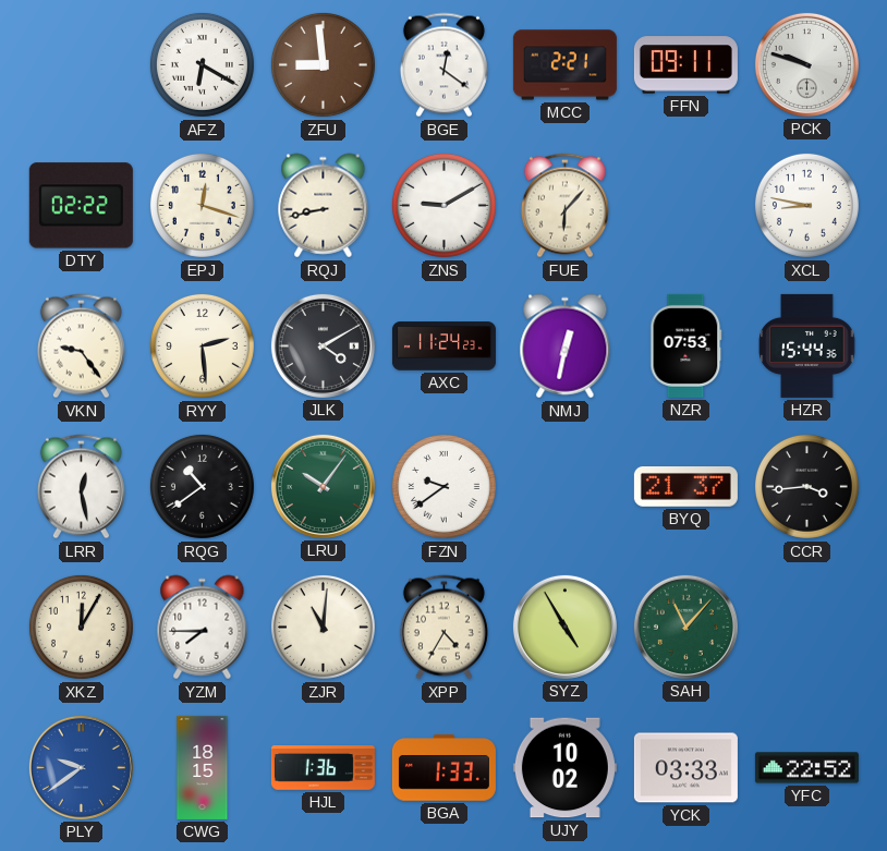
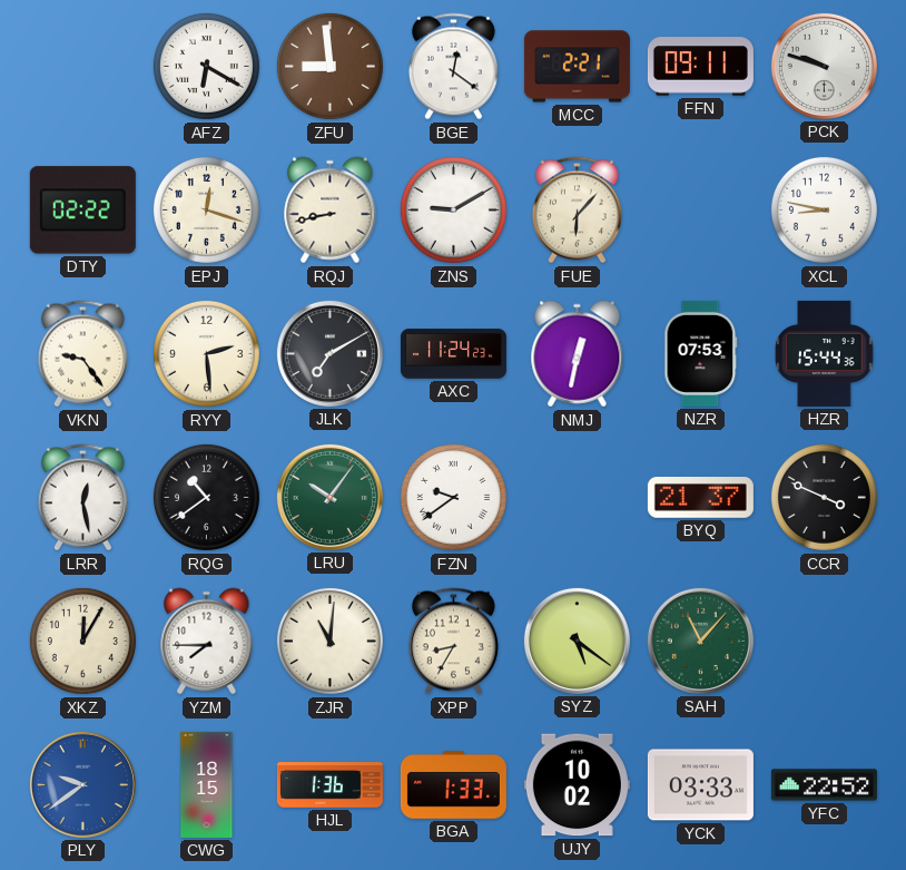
JLK: 4:10 -> 7:10
CCR: 3:44 -> 3:49
XPP: 4:35 -> 8:35
SYZ: 4:55 -> 5:21
